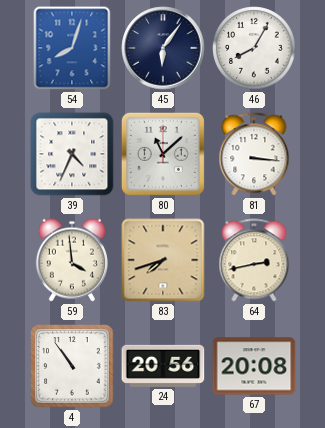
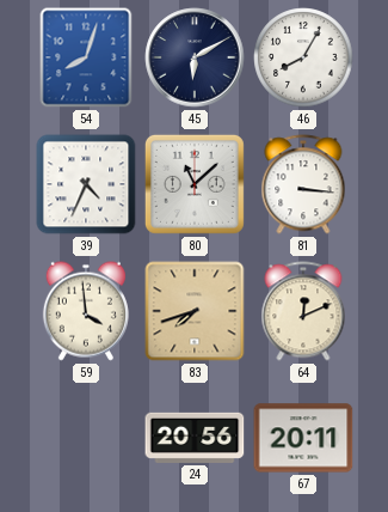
45: 6:06 -> 6:10
64: 2:43 -> 12:11
4: 10:54 -> none
67: 20:08 -> 20:11
